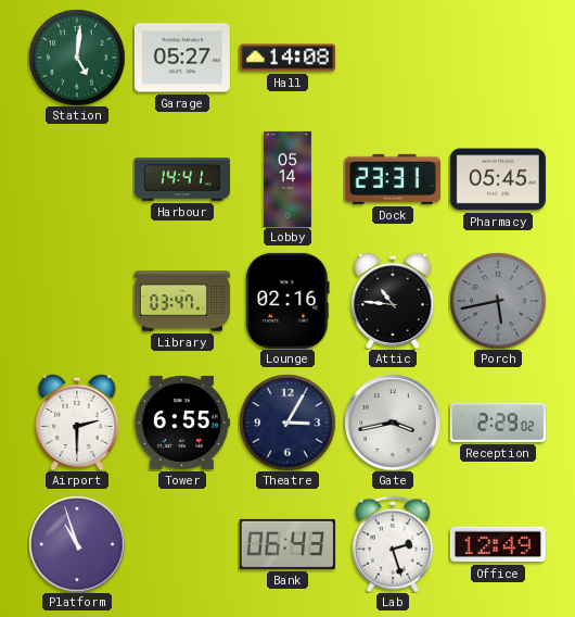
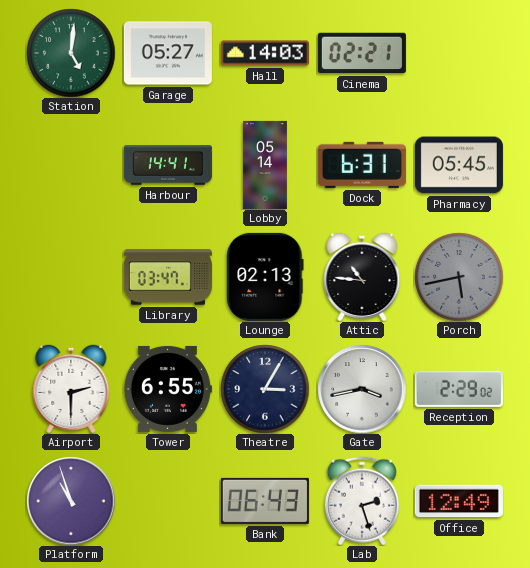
Hall: 14:08 -> 14:03
Cinema: none -> 02:21
Dock: 23:31 -> 6:31
Lounge: 02:16 -> 02:13
